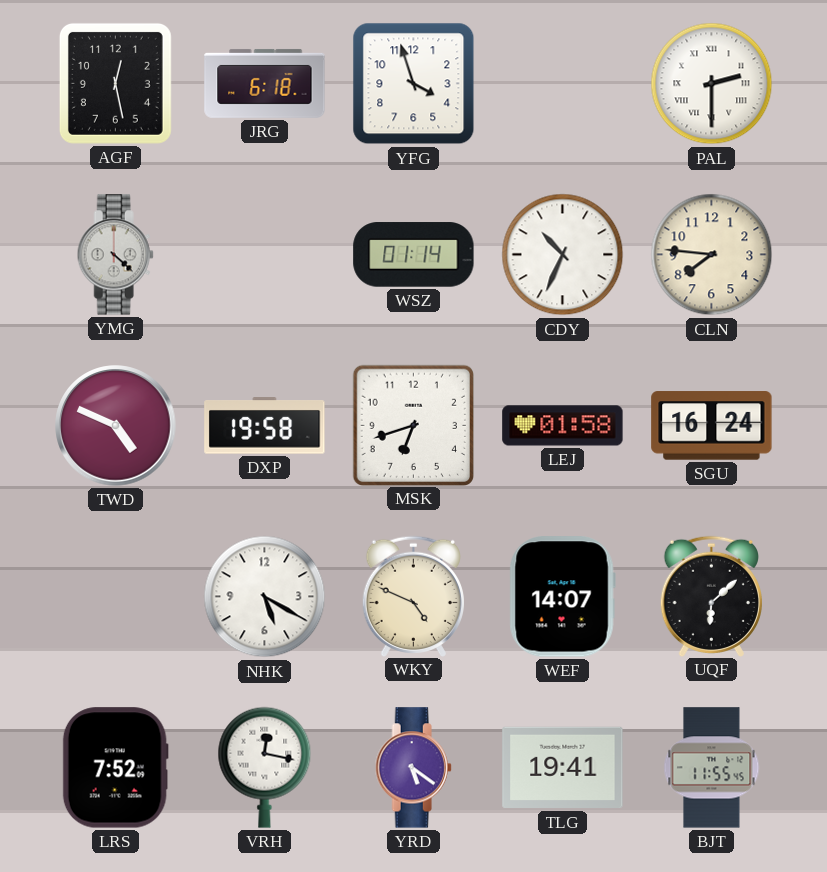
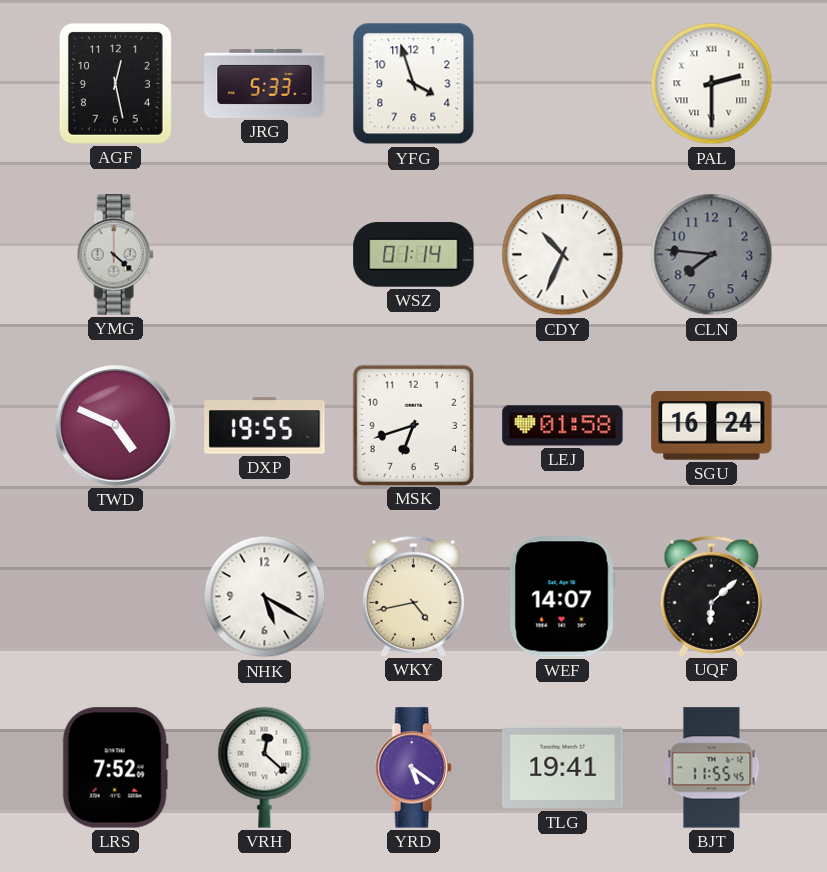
JRG: 6:18 -> 5:33
CLN dial: cream -> grey
DXP: 19:58 -> 19:55
WKY: 4:49 -> 4:43
VRH: 12:17 -> 12:22
